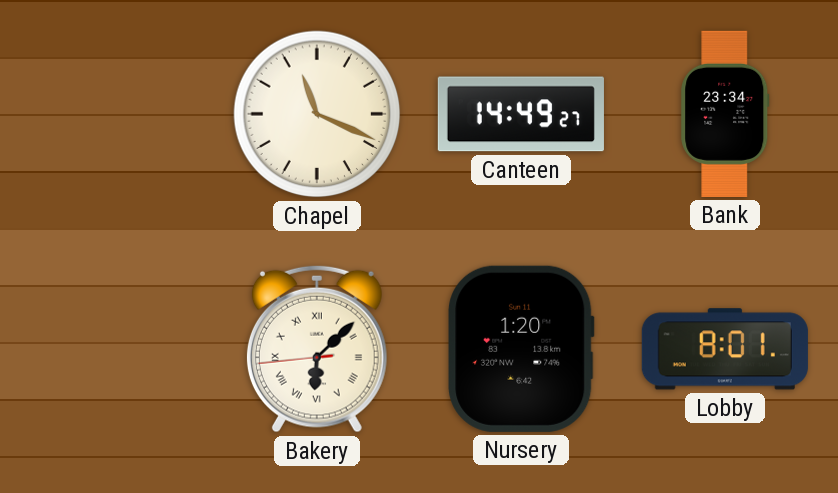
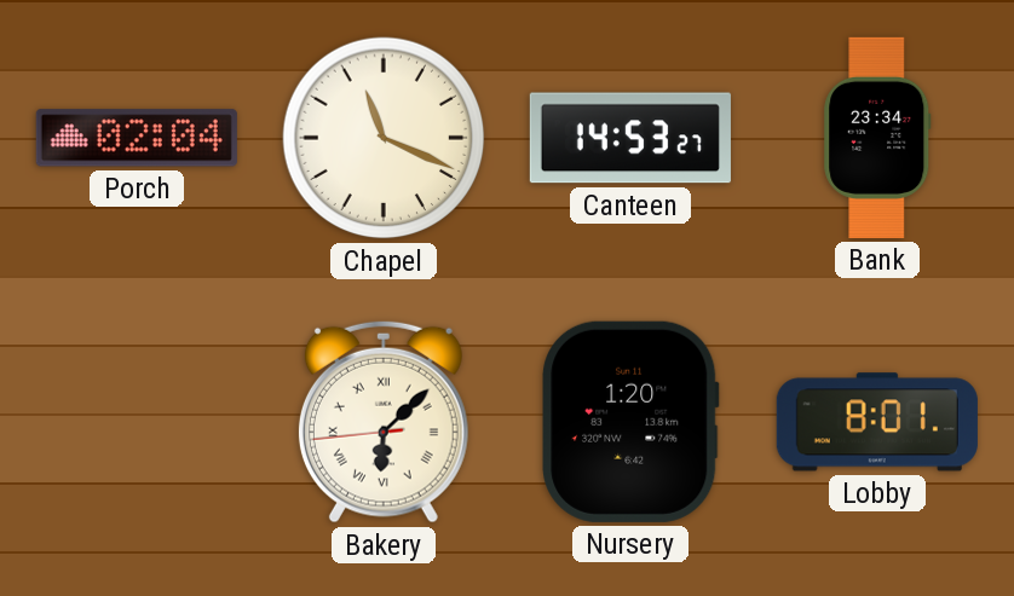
Porch: none -> 02:04
Canteen: 14:49 -> 14:53
